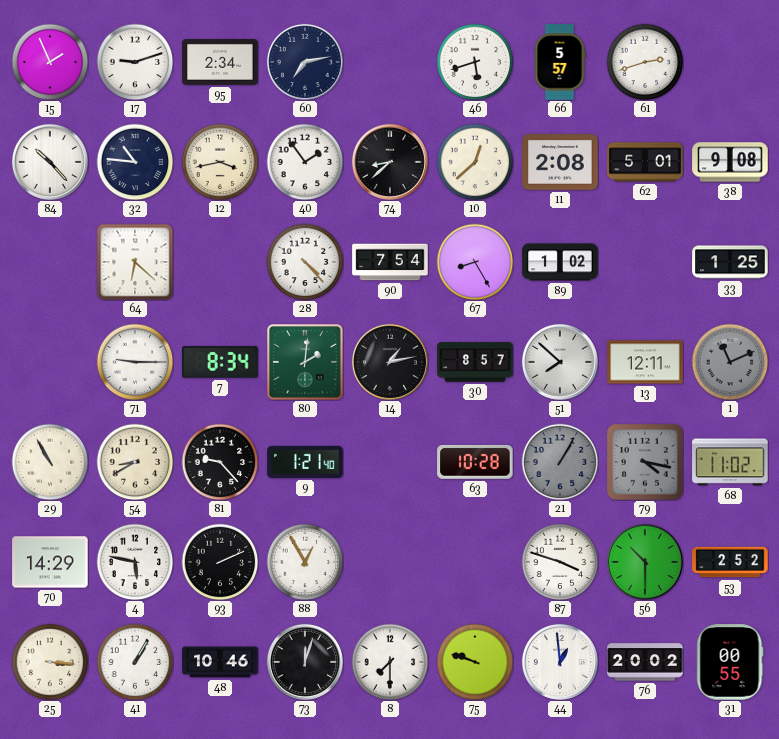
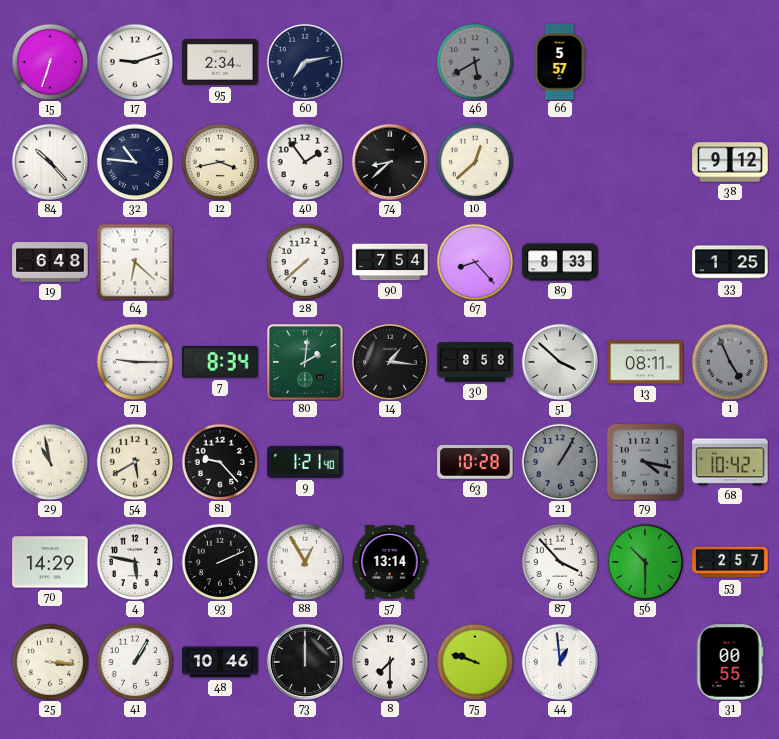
15: 1:56 -> 6:33
46: 5:42 -> 5:40
46 dial: white -> grey
61: 2:42 -> none
11: 2:08 -> none
62: 5:01 -> none
38: 9:08 -> 9:12
19: none -> 6:48
28: 4:23 -> 7:38
67: 8:25 -> 8:23
89: 1:02 -> 8:33
14: 1:13 -> 1:16
30: 8:57 -> 8:58
51: 7:52 -> 3:52
13: 12:11 -> 08:11
1: 11:11 -> 4:56
29: 10:55 -> 10:58
54: 8:40 -> 5:40
68: 11:02 -> 10:42
57: none -> 13:14
87: 3:48 -> 3:53
53: 2:52 -> 2:57
73: 12:03 -> 12:00
76: 20:02 -> none
